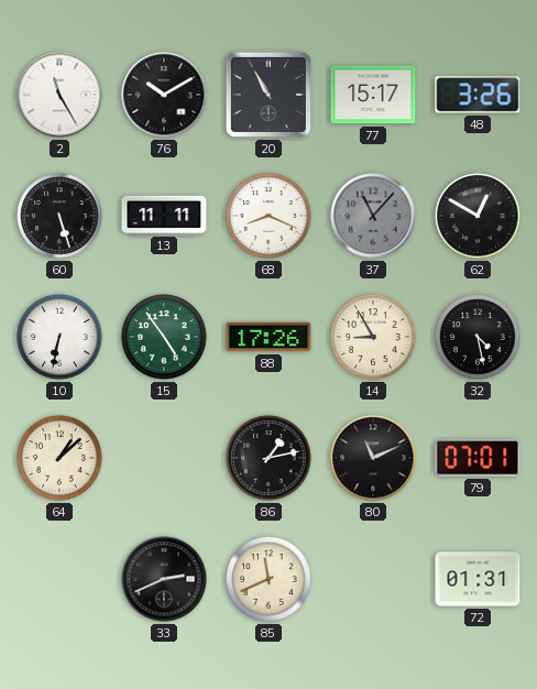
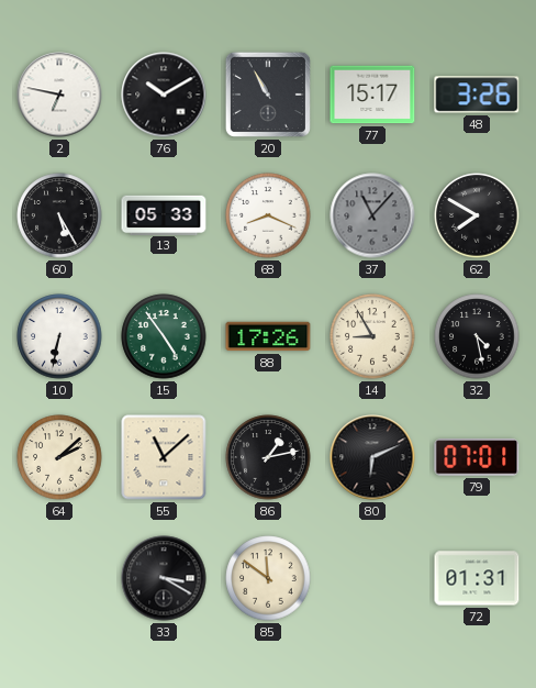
2: 11:25 -> 6:47
60: 5:27 -> 5:25
13: 11:11 -> 05:33
62: 12:50 -> 7:50
64: 1:08 -> 2:08
55: none -> 11:08
80: 11:11 -> 6:11
33: 2:41 -> 3:20
85: 11:41 -> 11:51
